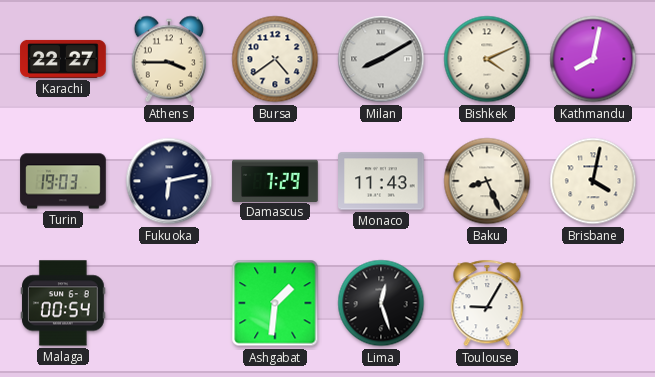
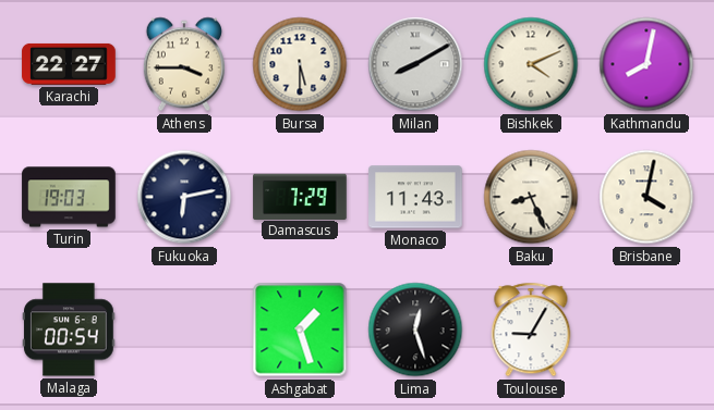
Bursa: 4:39 -> 5:30
Ashgabat: 1:31 -> 1:27
